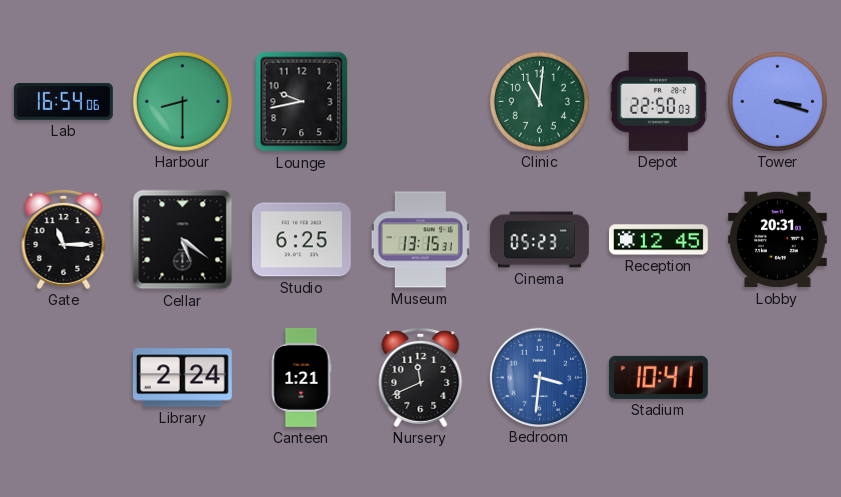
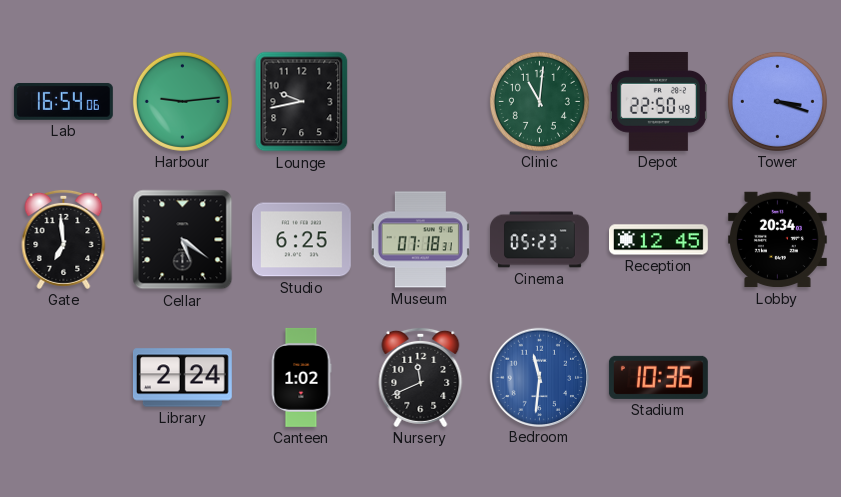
Harbour: 8:30 -> 9:14
Depot: 22:50:03 -> 22:50:49
Gate: 11:15 -> 6:59
Museum: 13:15 -> 07:18
Lobby: 20:31 -> 20:34
Canteen: 1:21 -> 1:02
Bedroom: 3:31 -> 11:31
Stadium: 10:41 -> 10:36
